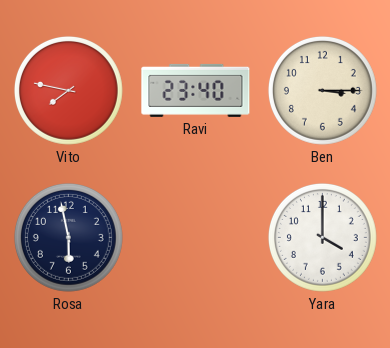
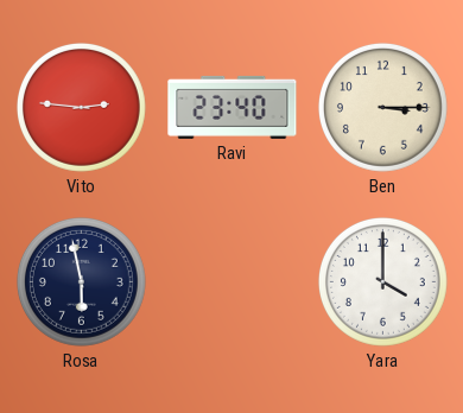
Vito: 7:47 -> 2:46
